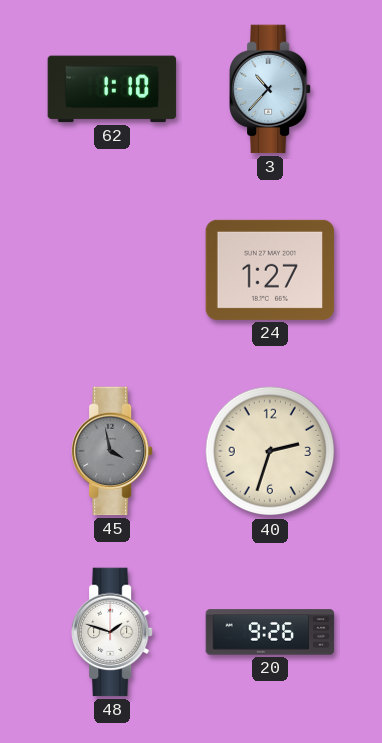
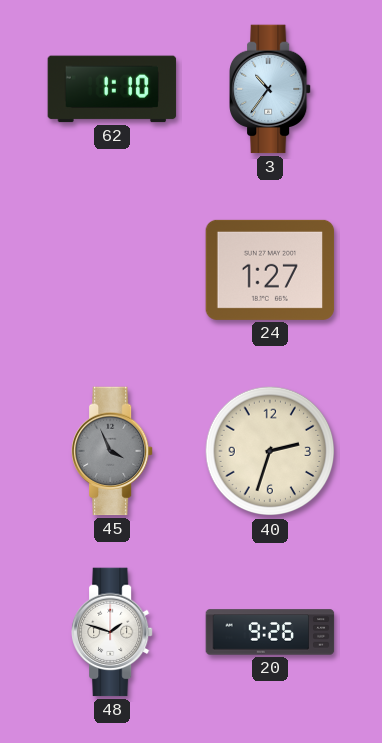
3: 10:37 -> 10:36
45: 3:58 -> 3:56
